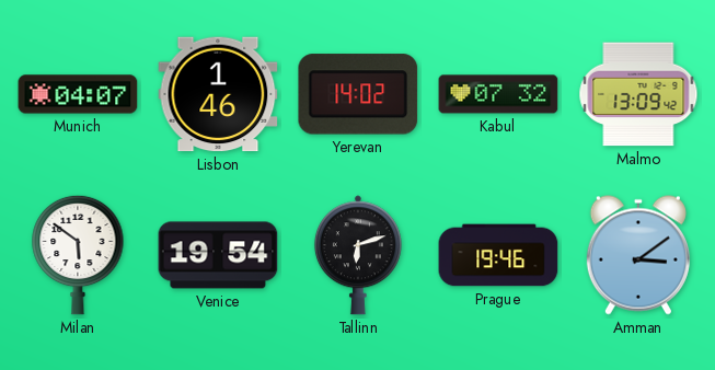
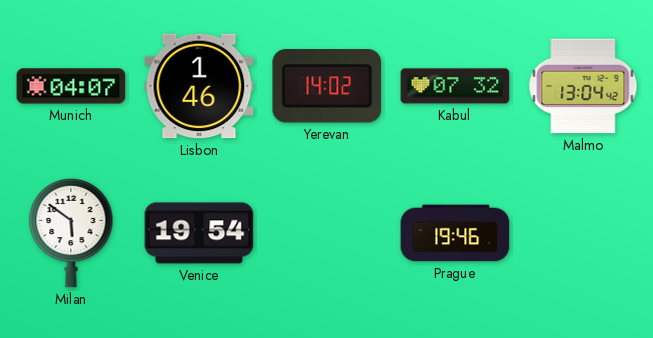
Malmo: 13:09 -> 13:04
Tallinn: 6:12 -> none
Amman: 3:09 -> none
